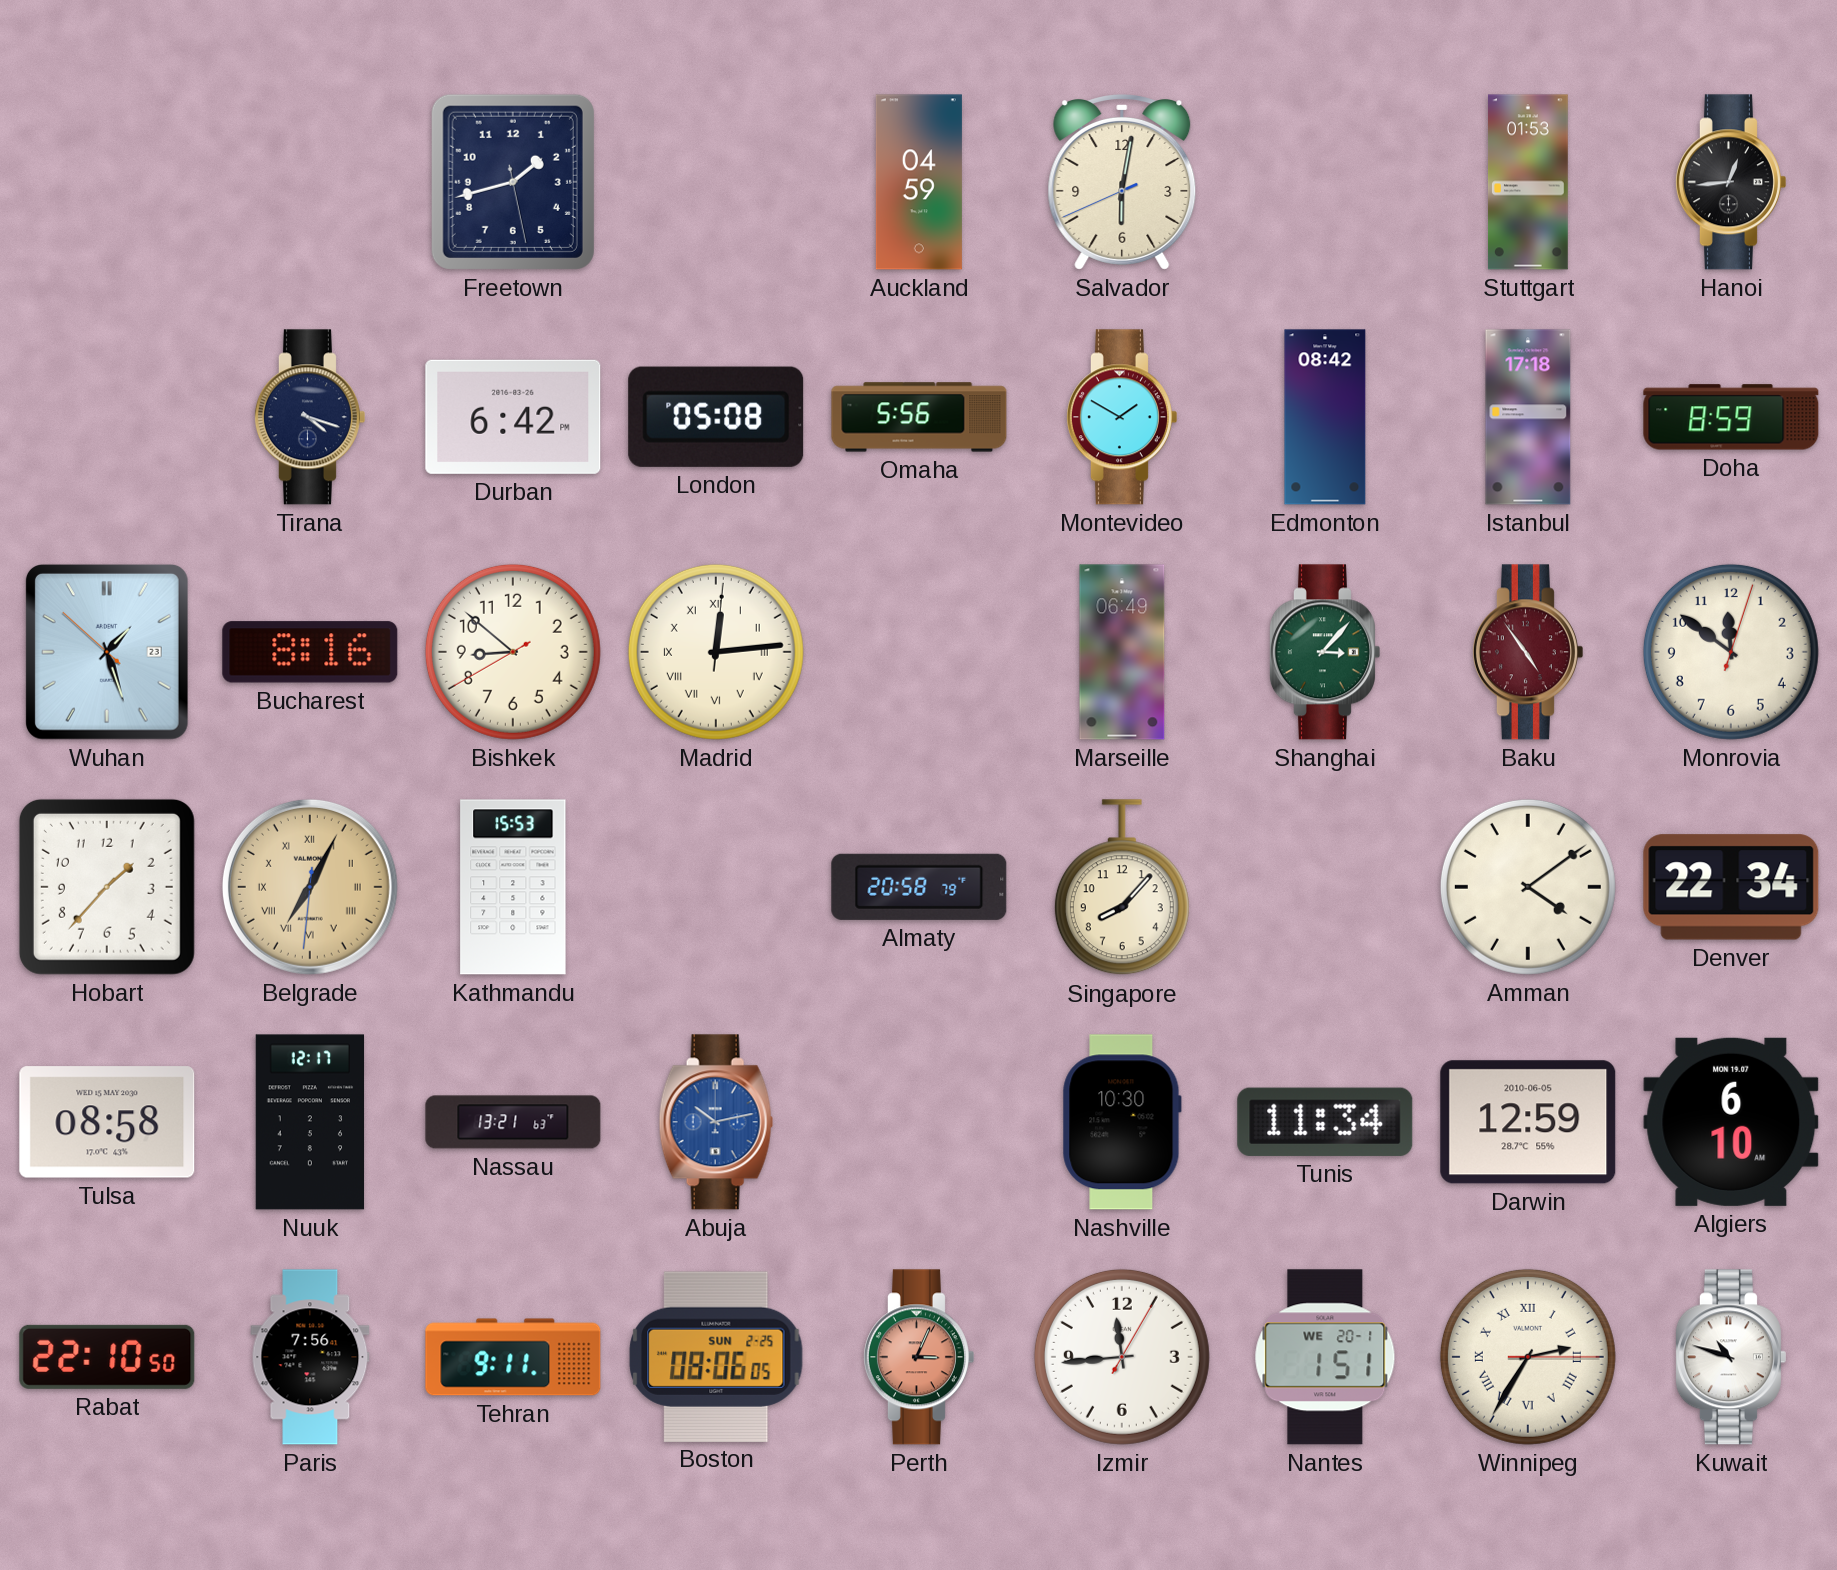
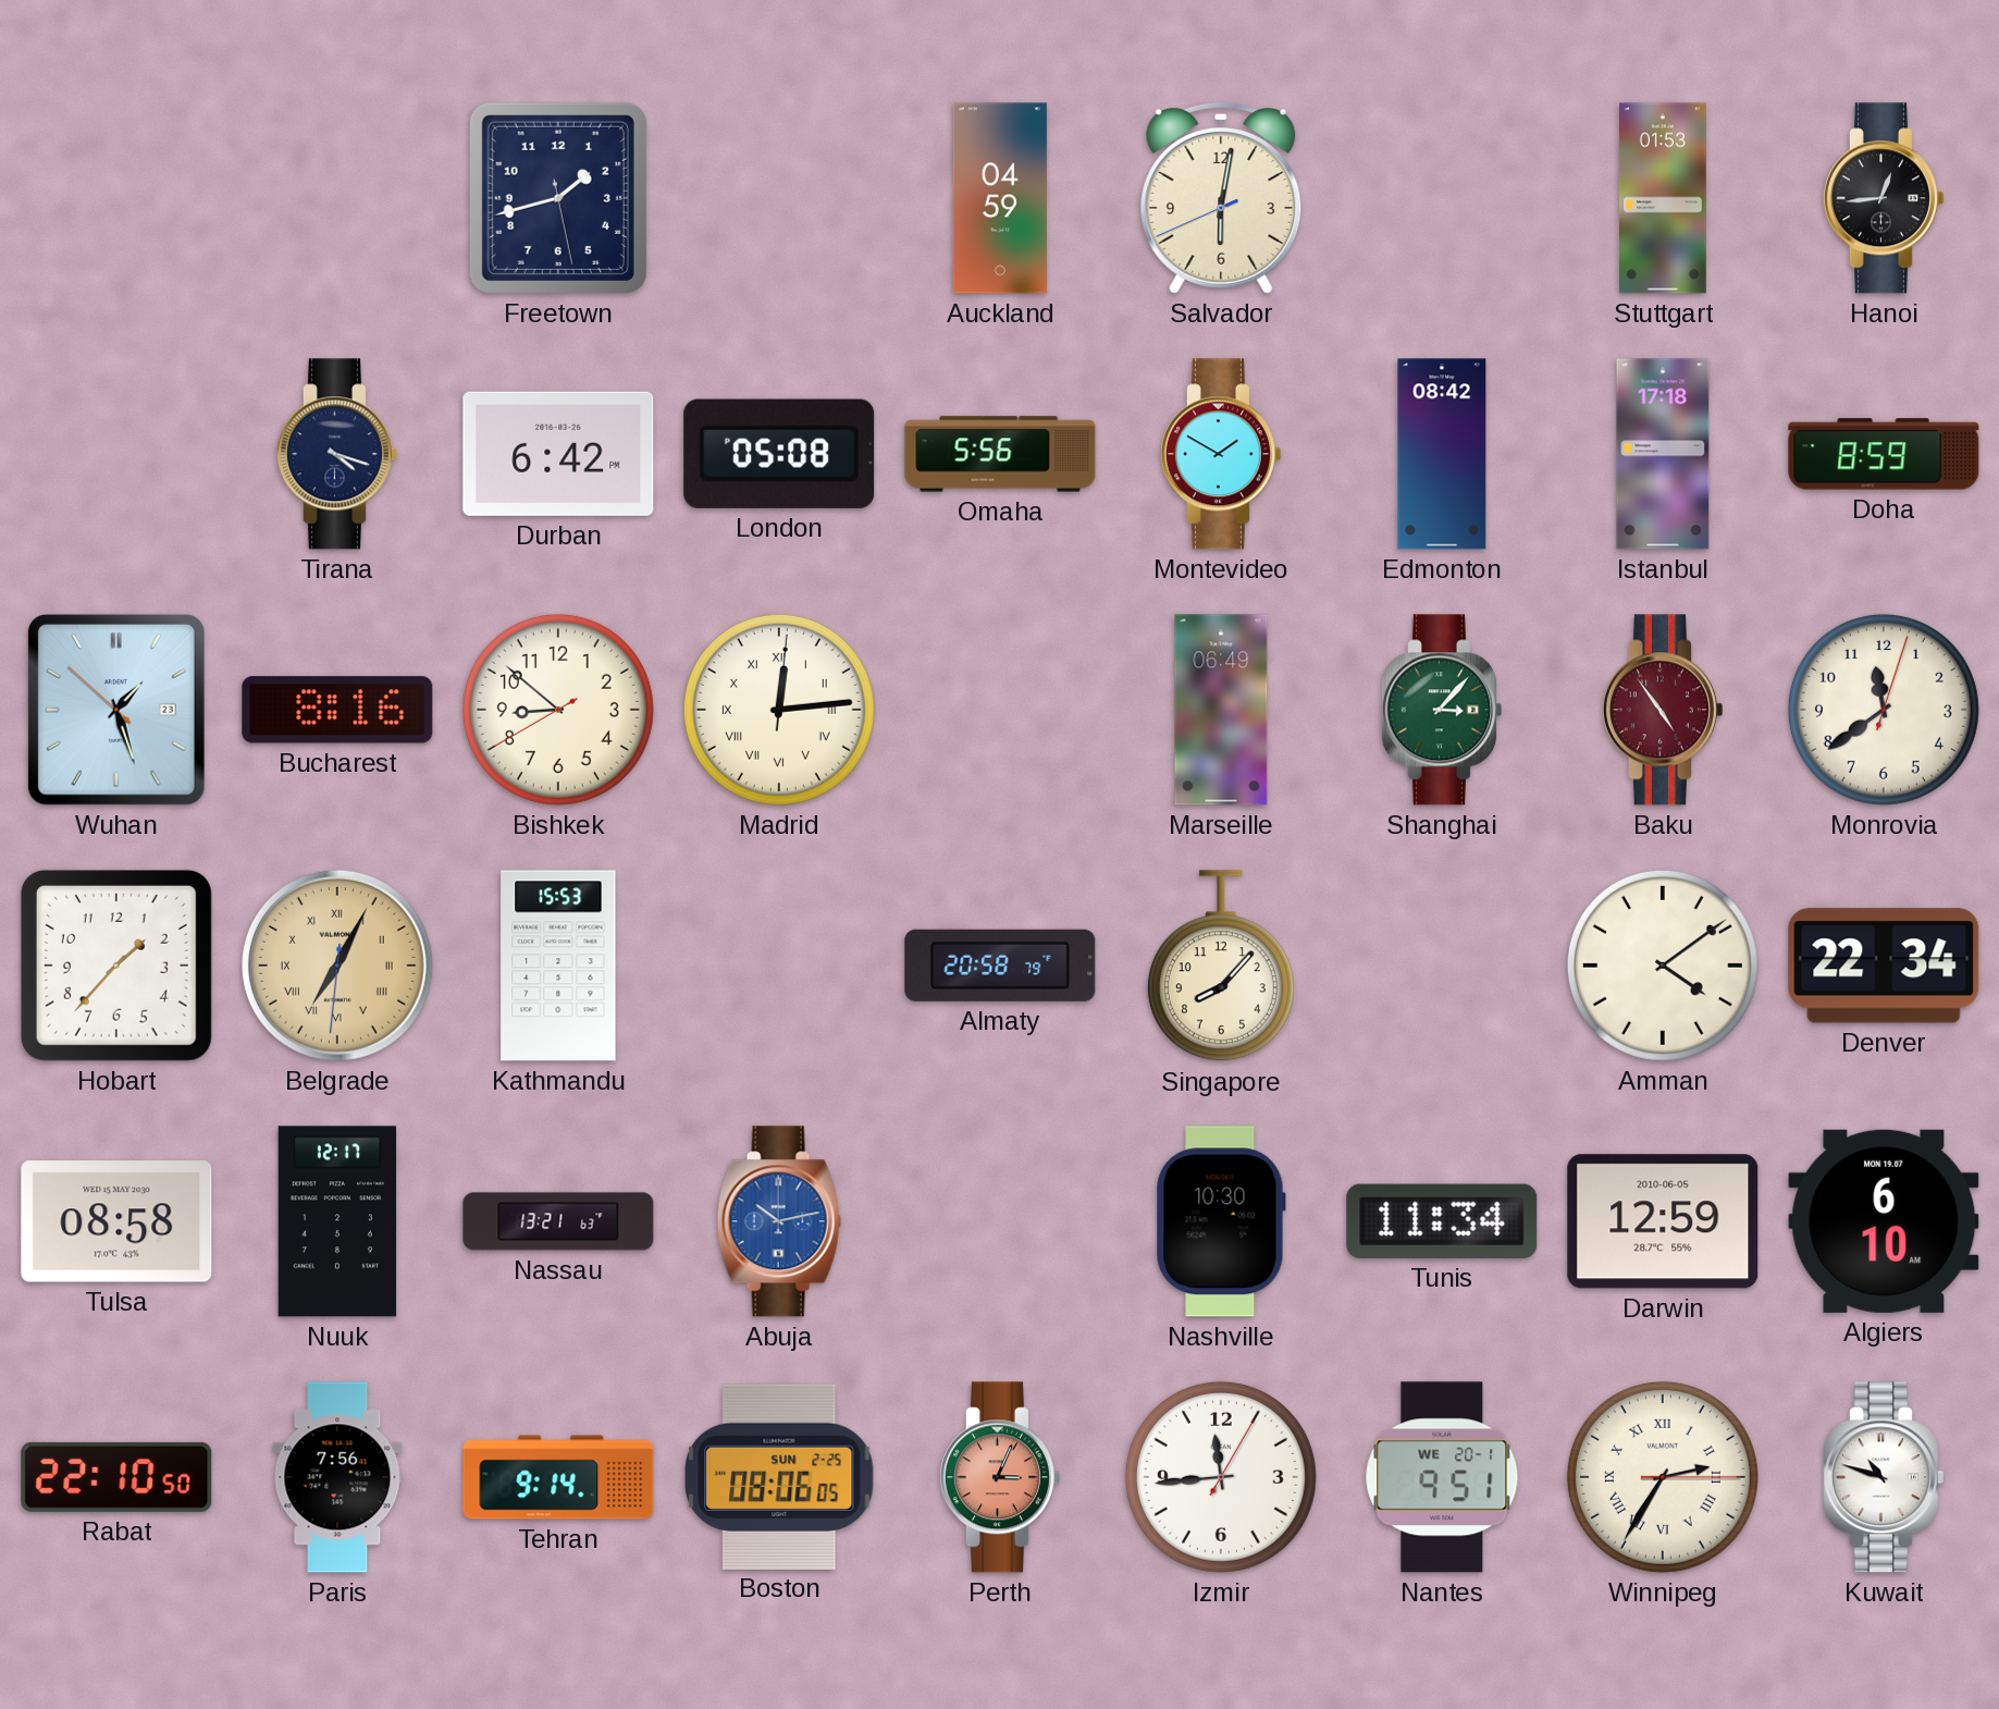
Monrovia: 11:51 -> 11:39
Tehran: 9:11 -> 9:14
Nantes: 1:51 -> 9:51
